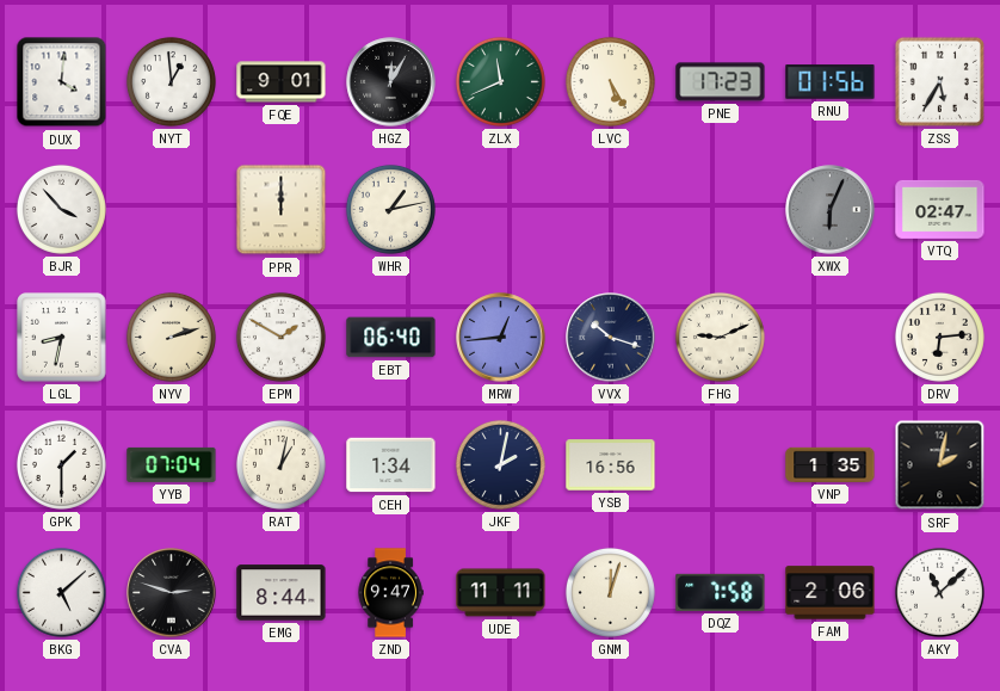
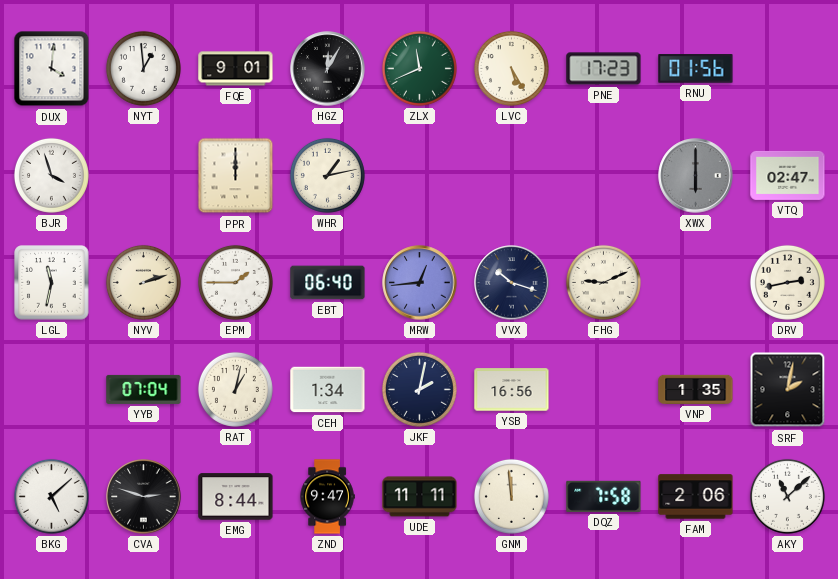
ZSS: 5:35 -> none
BJR: 3:53 -> 3:57
XWX: 6:04 -> 6:00
LGL: 8:32 -> 11:32
EPM: 1:50 -> 1:45
DRV: 6:14 -> 2:43
GPK: 1:30 -> none
GNM: 12:03 -> 11:59
